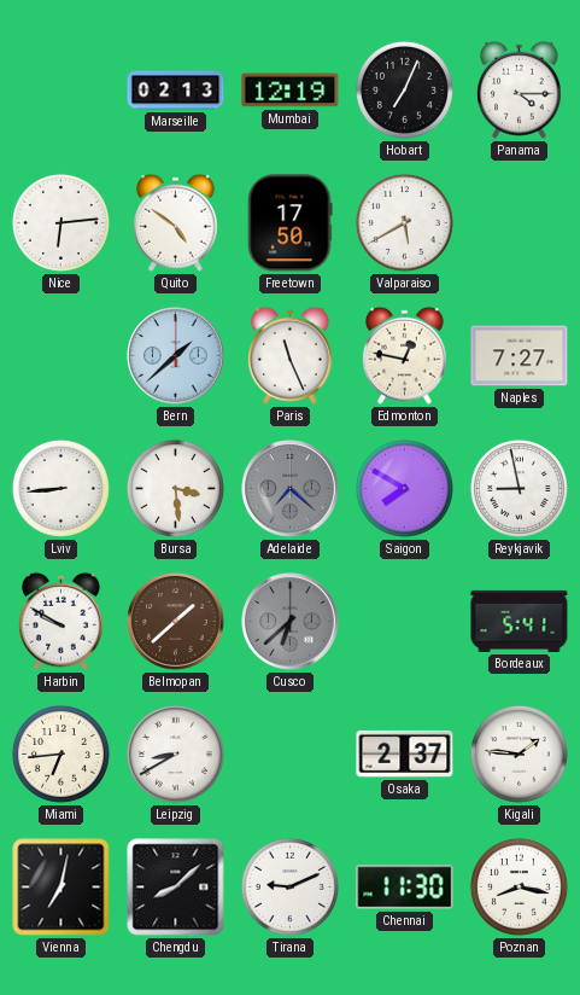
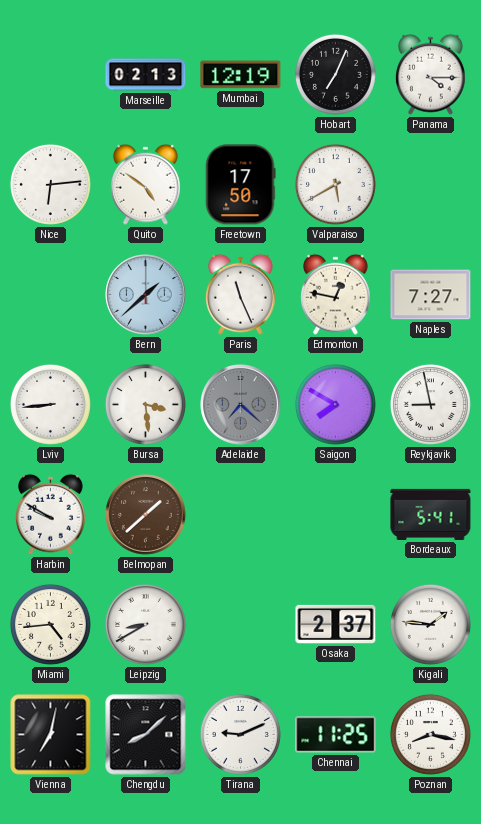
Cusco: 6:38 -> none
Miami: 6:44 -> 4:44
Chennai: 11:30 -> 11:25
